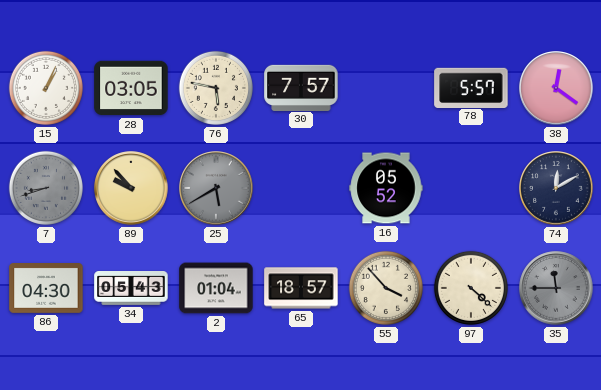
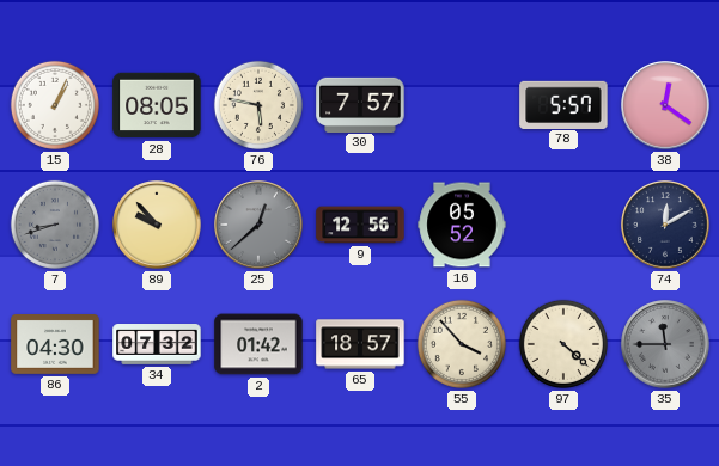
28: 03:05 -> 08:05
25: 5:40 -> 12:38
9: none -> 12:56
34: 05:43 -> 07:32
2: 01:04 -> 01:42
